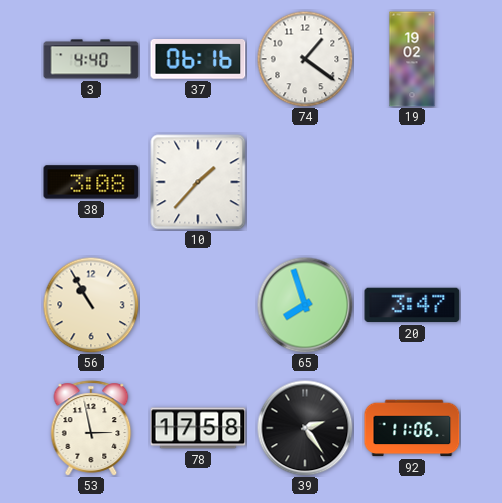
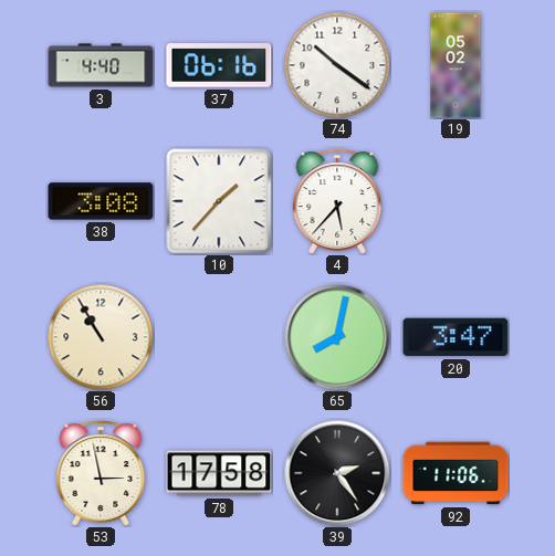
74: 1:21 -> 10:21
19: 19:02 -> 05:02
4: none -> 5:37
65: 7:57 -> 8:02
